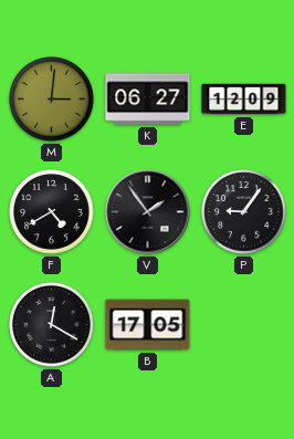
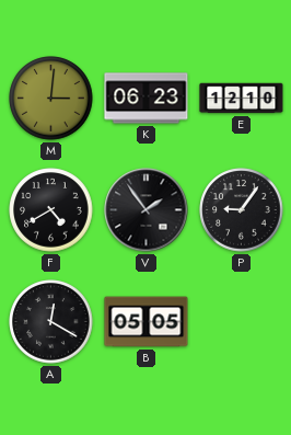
K: 06:27 -> 06:23
E: 12:09 -> 12:10
B: 17:05 -> 05:05
